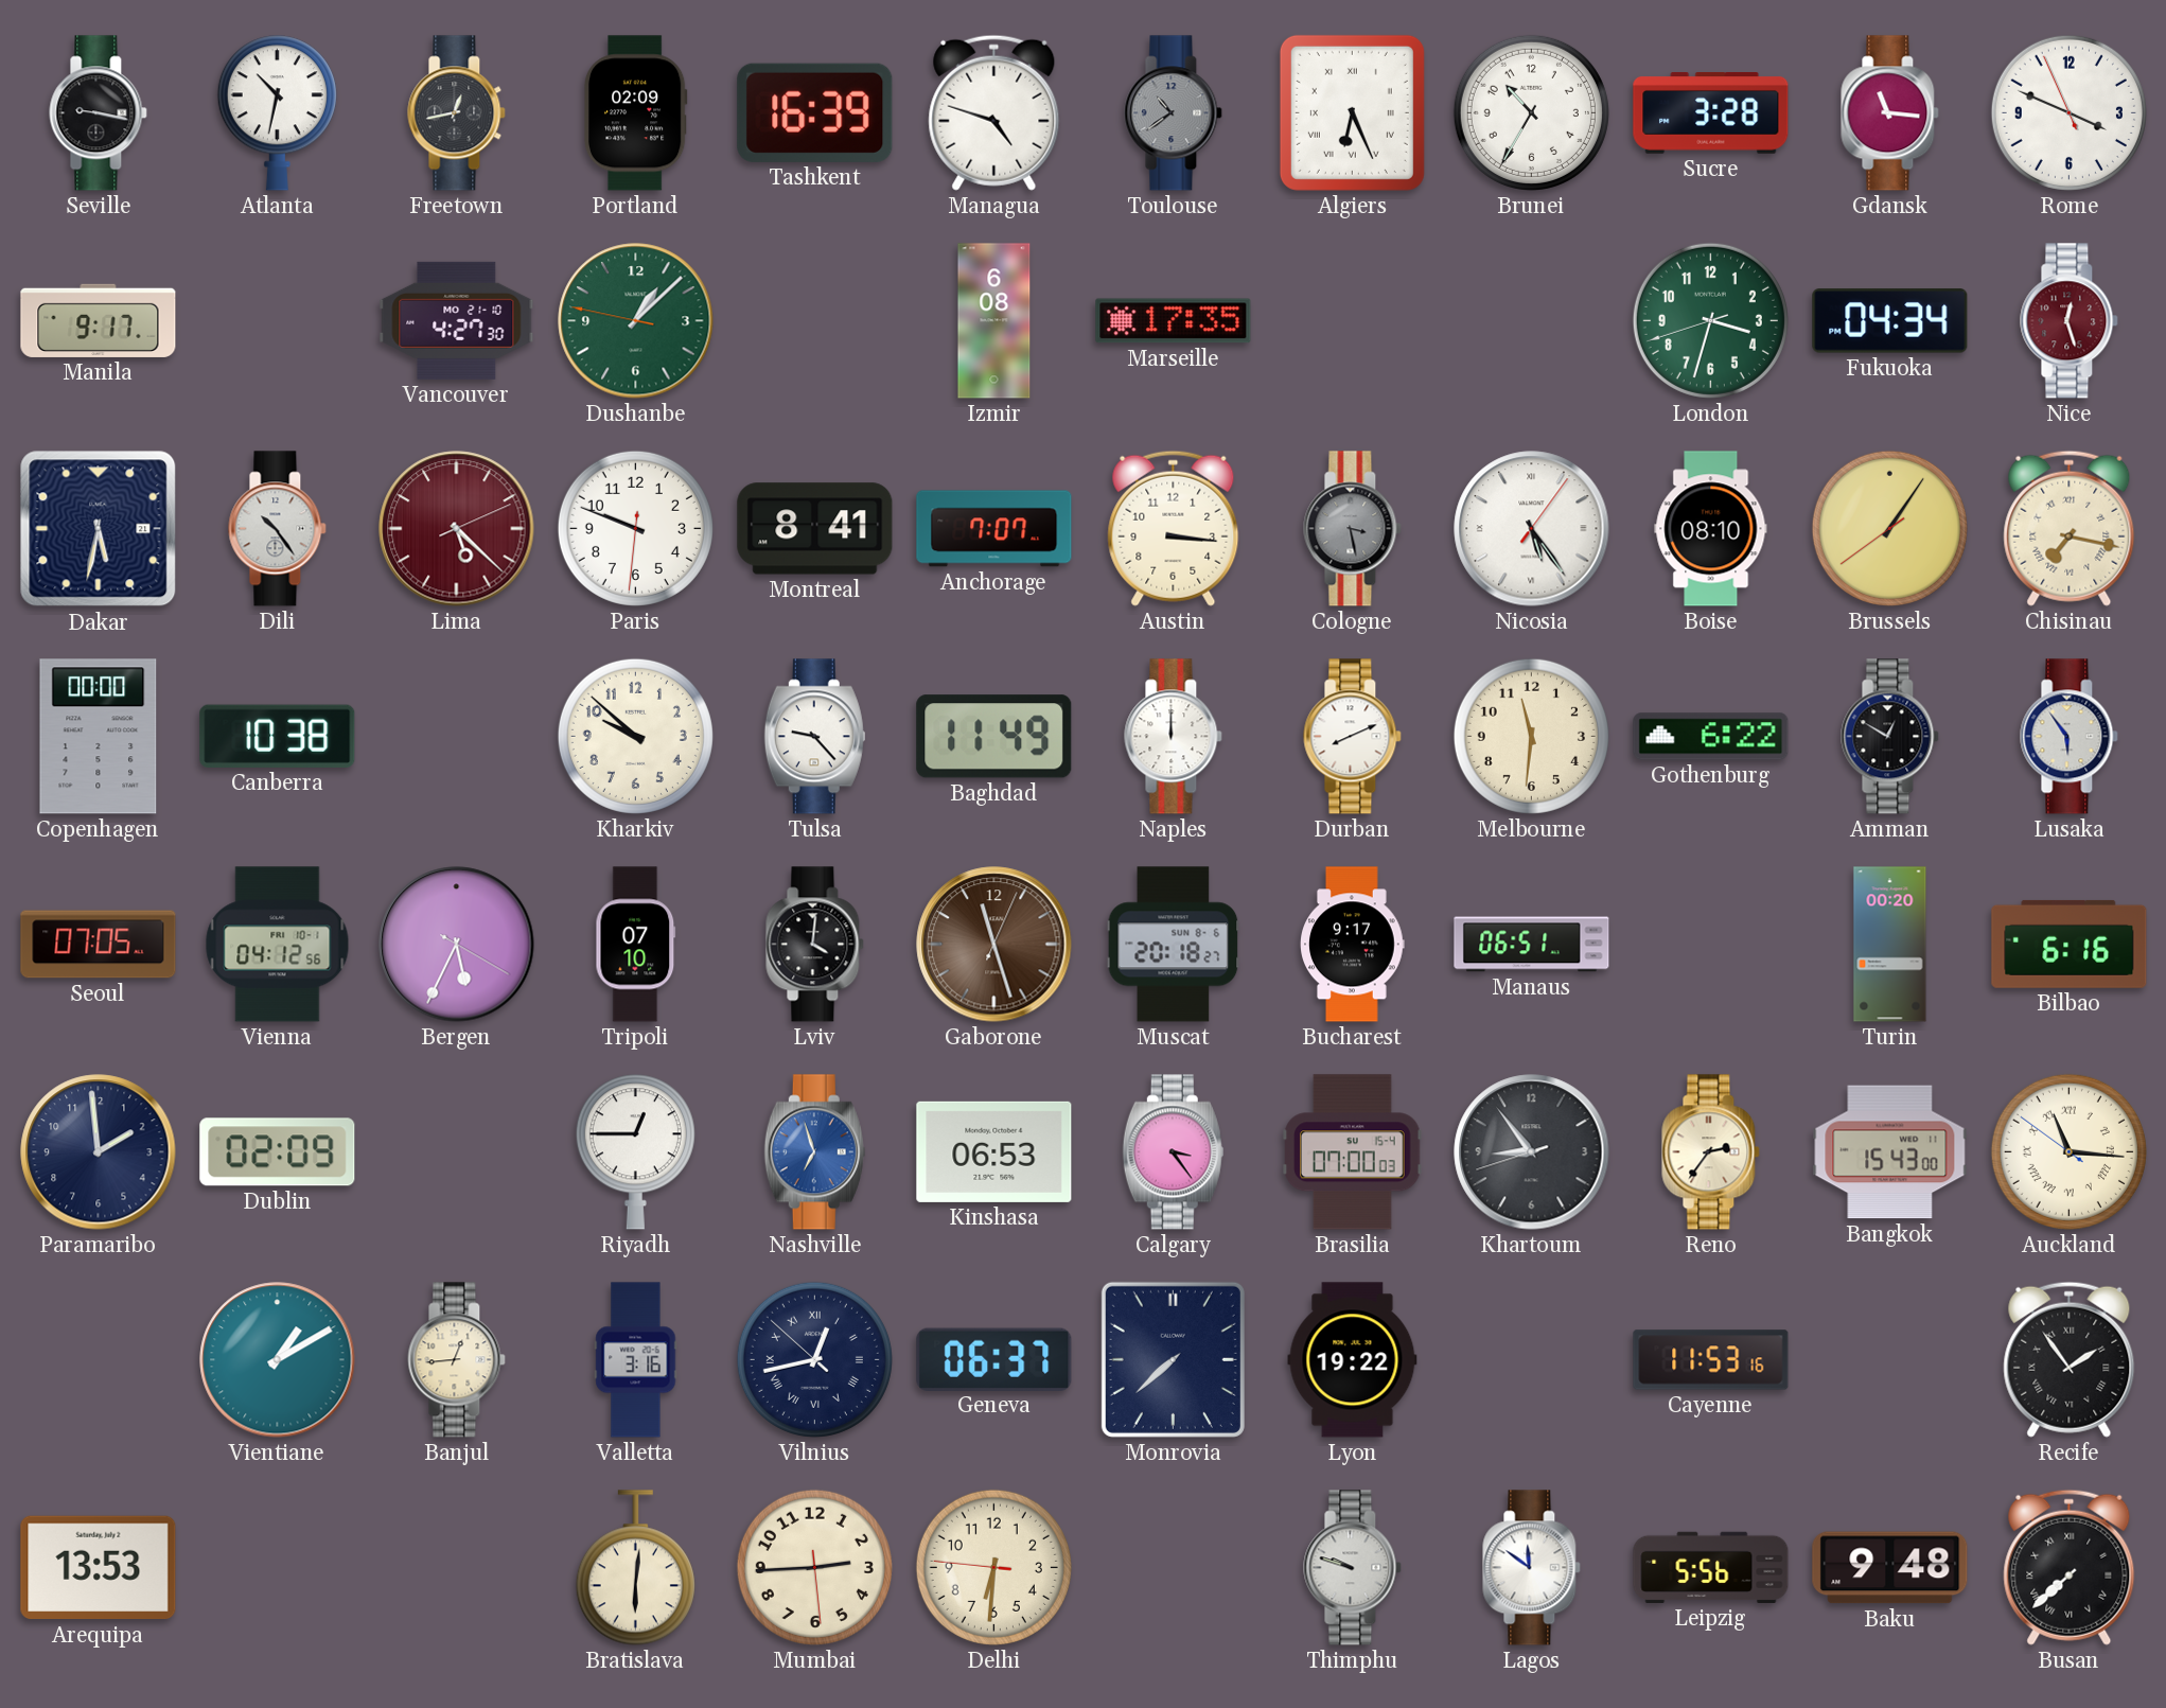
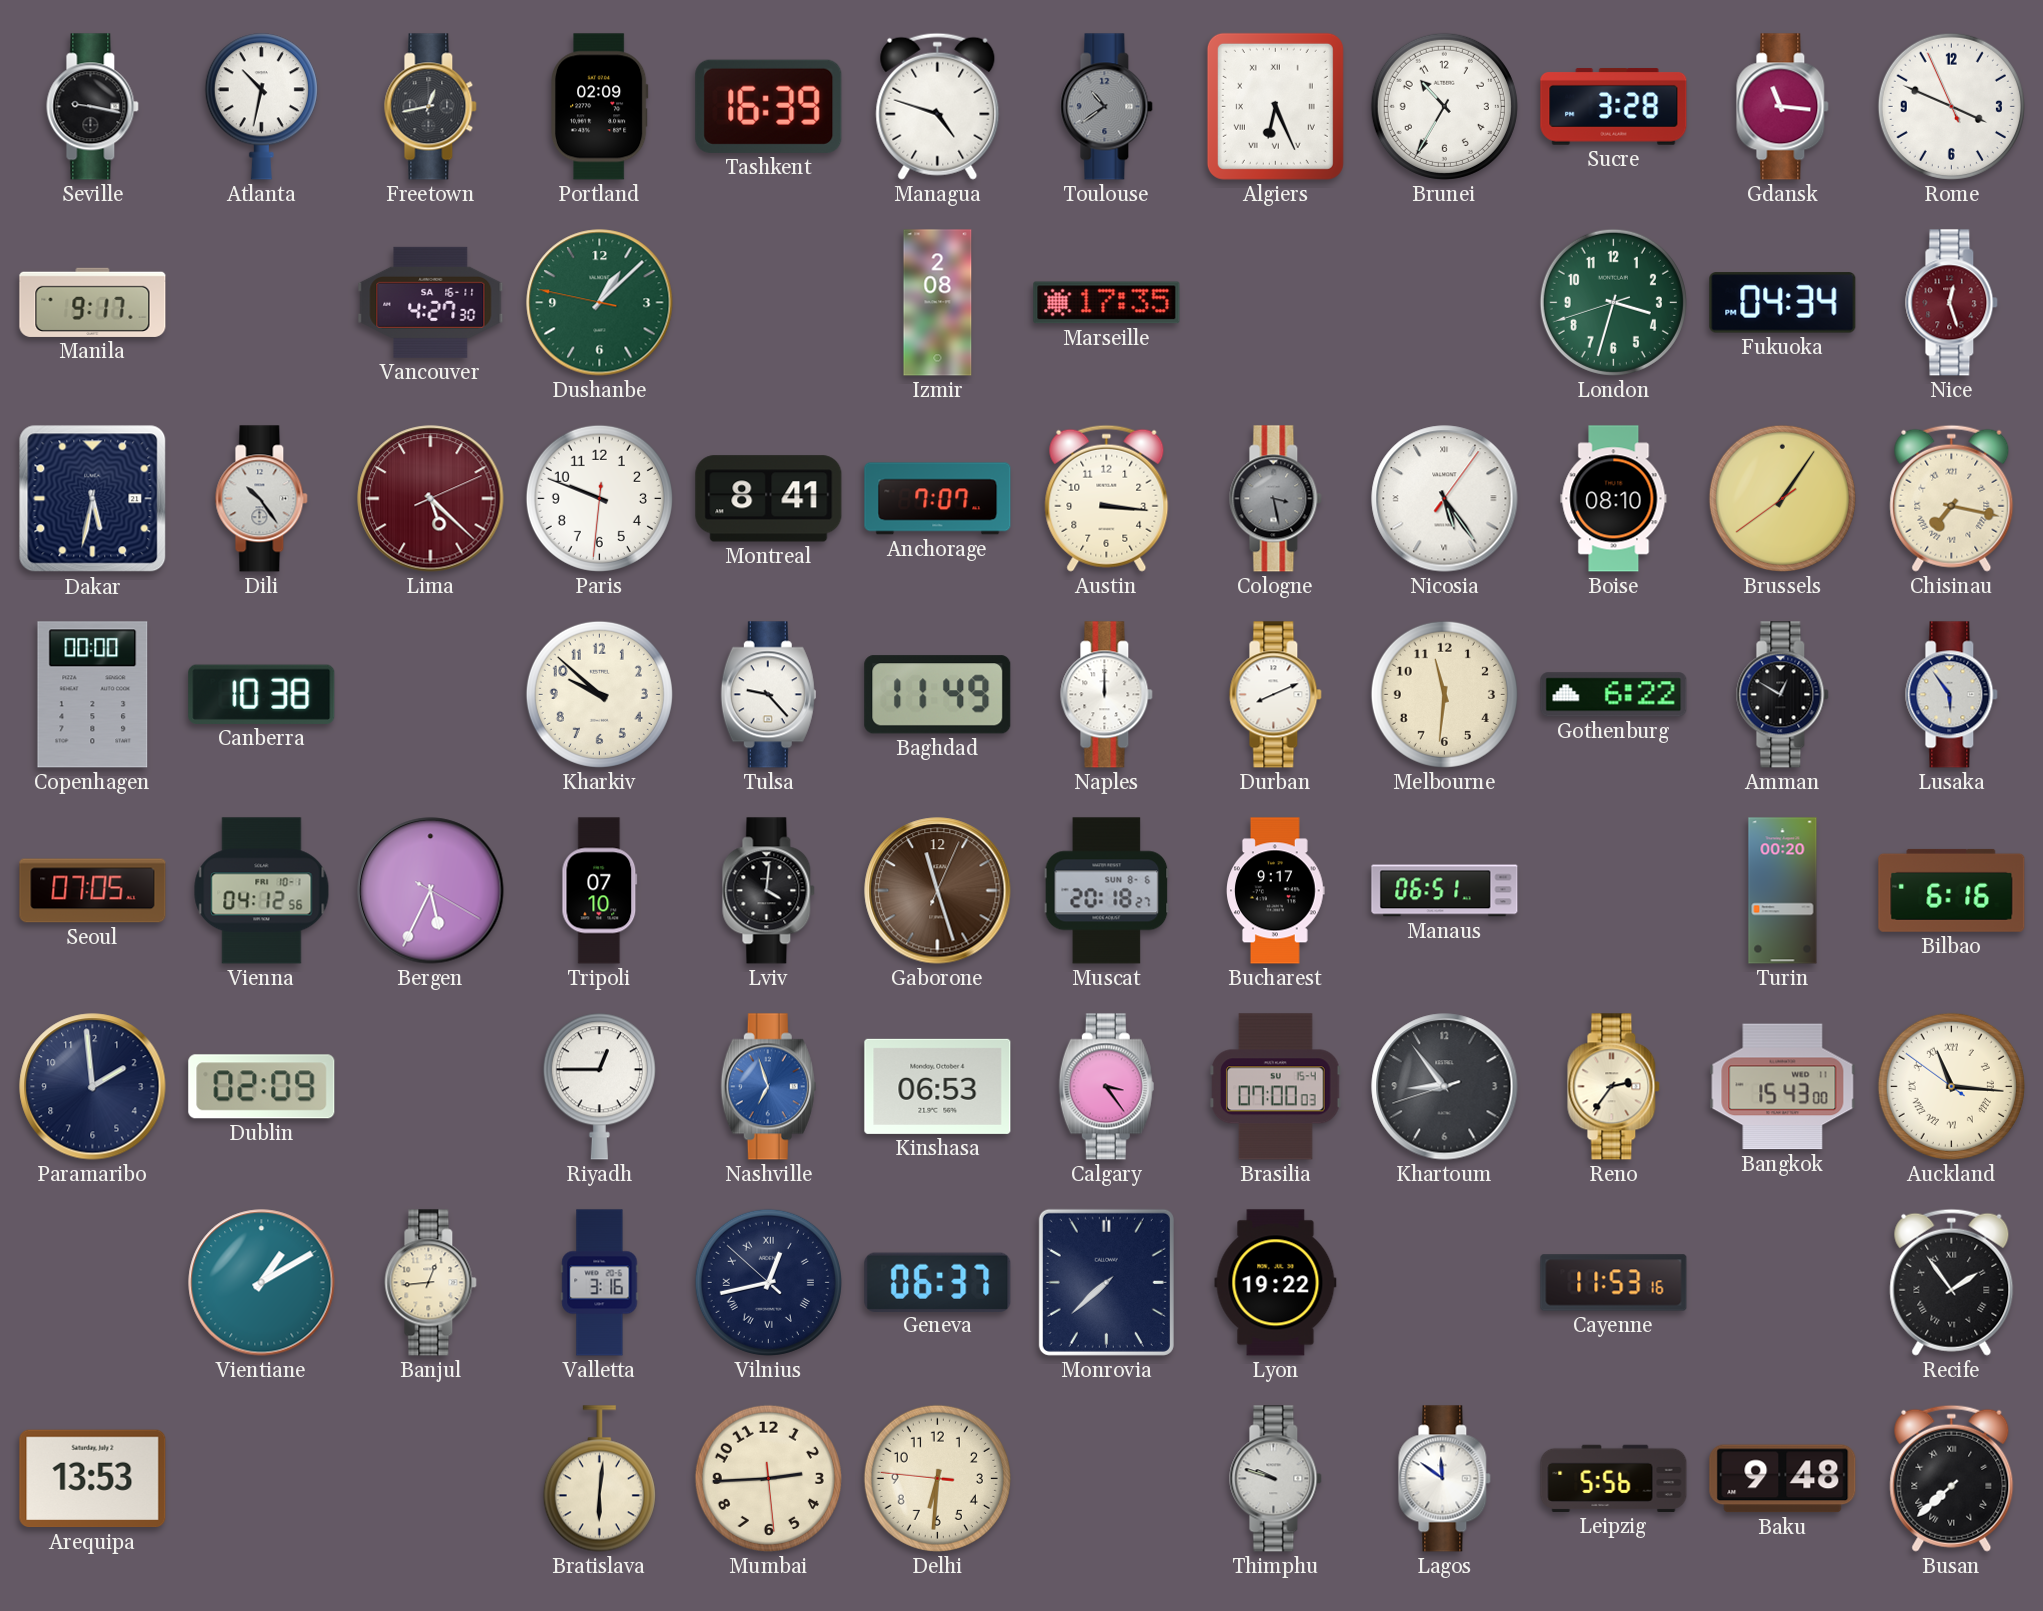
Vancouver date: MO 21-10 -> SA 16-11
Izmir: 6:08 -> 2:08
